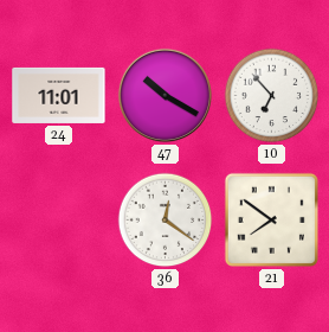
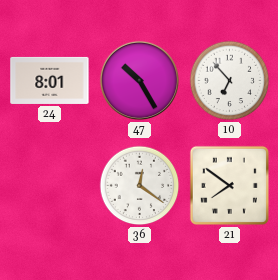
24: 11:01 -> 8:01
47: 10:20 -> 10:25
